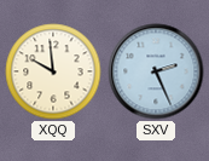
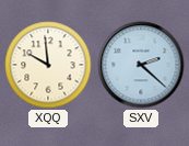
SXV: 2:26 -> 2:22
